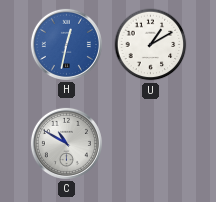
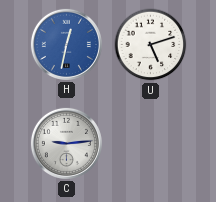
U: 1:10 -> 5:12
C: 10:50 -> 9:14
